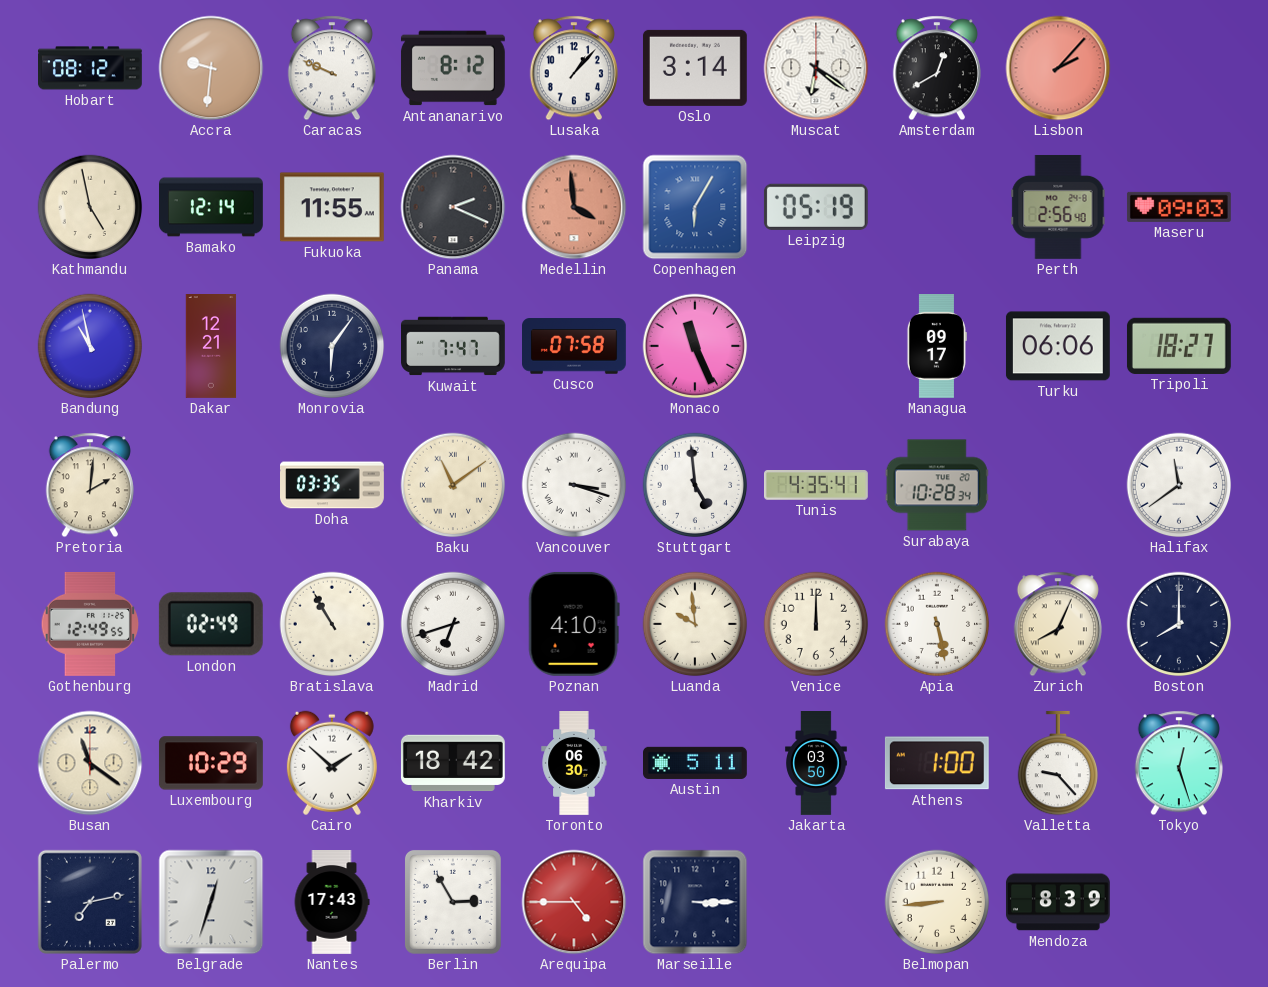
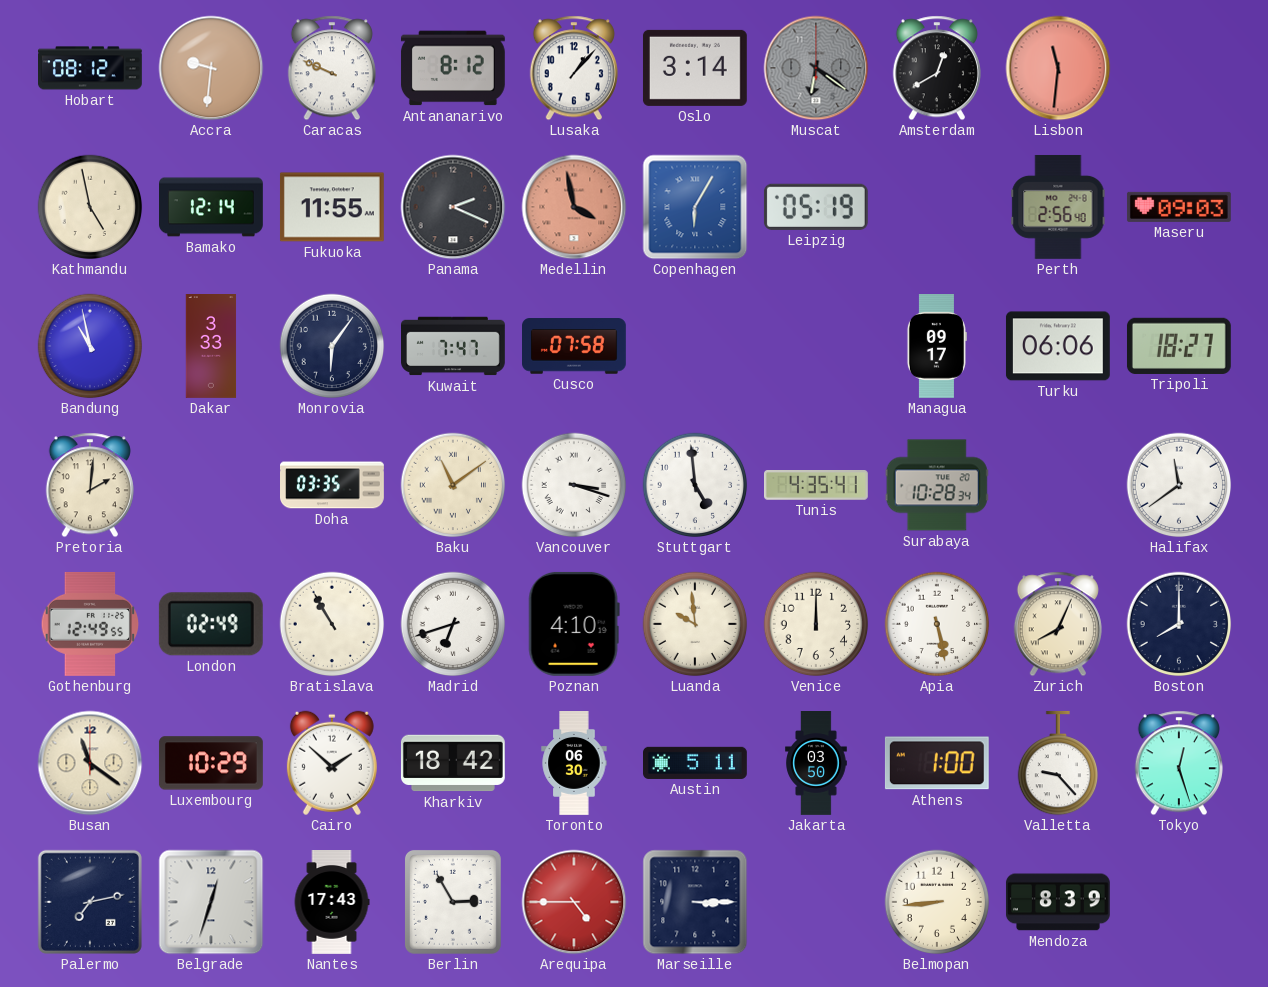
Muscat dial: white -> grey
Lisbon: 2:07 -> 11:31
Medellin: 3:59 -> 3:58
Dakar: 12:21 -> 3:33
Monaco: 11:26 -> none
